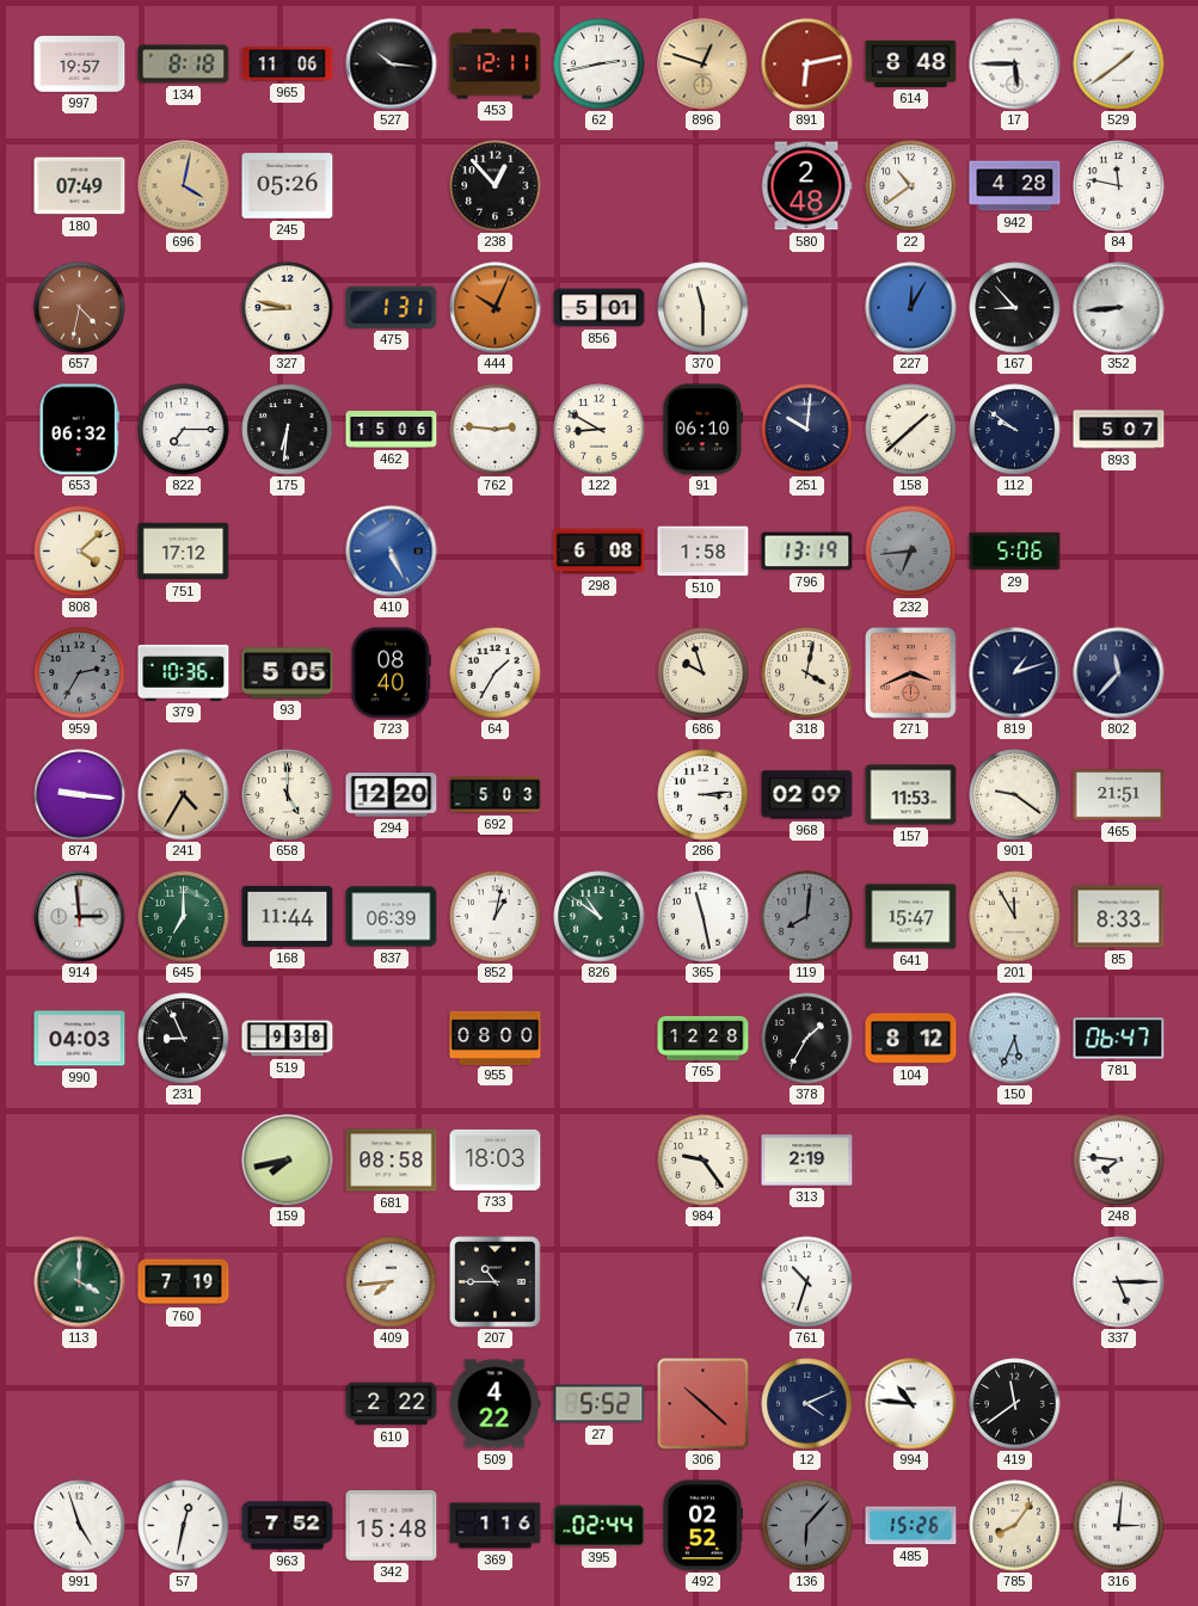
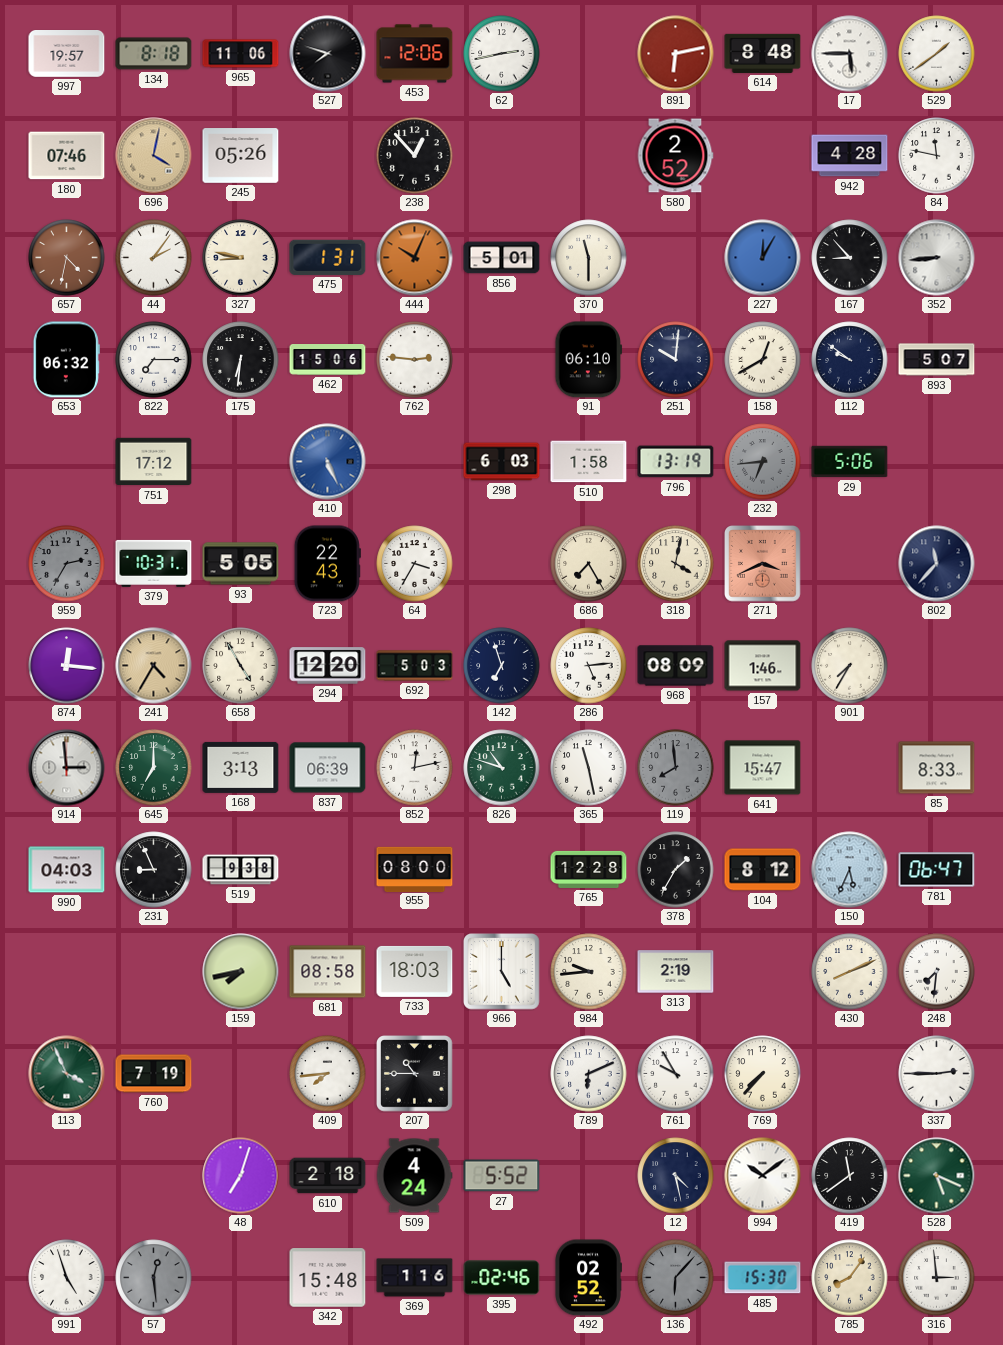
527: 10:16 -> 7:48
453: 12:11 -> 12:06
896: 12:48 -> none
180: 07:49 -> 07:46
580: 2:48 -> 2:52
22: 10:39 -> none
44: none -> 2:06
122: 8:50 -> none
158: 1:38 -> 12:40
808: 4:08 -> none
298: 6:08 -> 6:03
379: 10:36 -> 10:31
723: 08:40 -> 22:43
64: 1:35 -> 3:35
686: 9:57 -> 7:25
819: 1:12 -> none
874: 9:16 -> 12:16
658: 5:00 -> 4:55
142: none -> 6:57
286: 3:14 -> 5:14
968: 02:09 -> 08:09
157: 11:53 -> 1:46
901: 9:21 -> 7:35
465: 21:51 -> none
168: 11:44 -> 3:13
852: 1:02 -> 12:13
826: 10:51 -> 10:48
119: 8:01 -> 7:59
201: 11:55 -> none
966: none -> 5:00
984: 9:24 -> 9:44
430: none -> 8:11
248: 7:46 -> 7:31
113: 4:00 -> 3:56
789: none -> 6:11
761: 10:33 -> 9:55
769: none -> 7:37
337: 5:15 -> 2:45
48: none -> 7:03
610: 2:22 -> 2:18
509: 4:22 -> 4:24
306: 10:22 -> none
12: 4:11 -> 4:28
994: 10:46 -> 10:09
528: none -> 5:19
57: 12:32 -> 12:29
57 dial: white -> grey
963: 7:52 -> none
395: 02:44 -> 02:46
485: 15:26 -> 15:30
316: 3:01 -> 2:59
